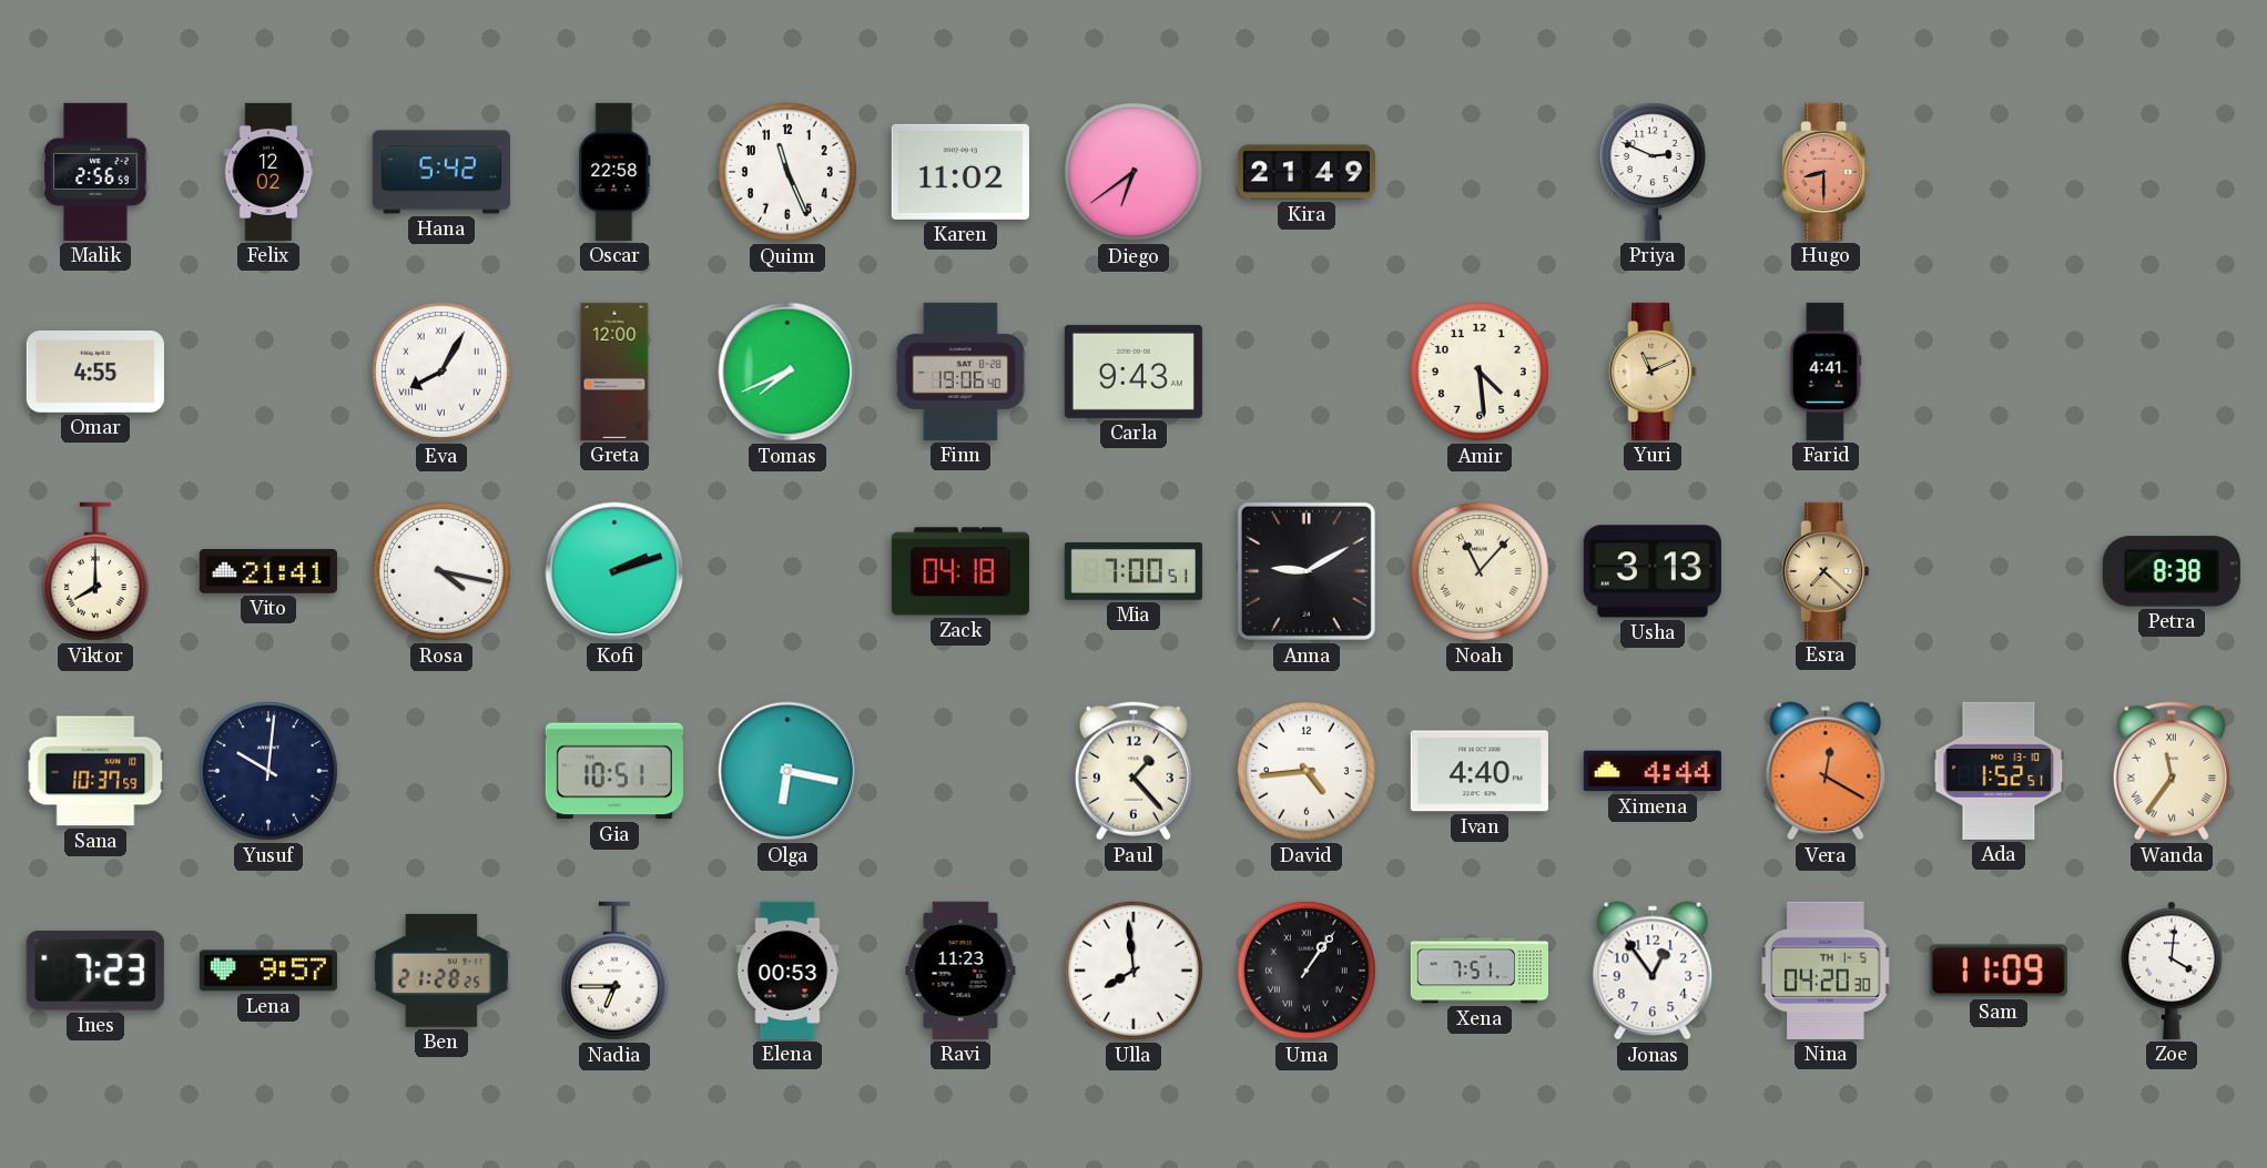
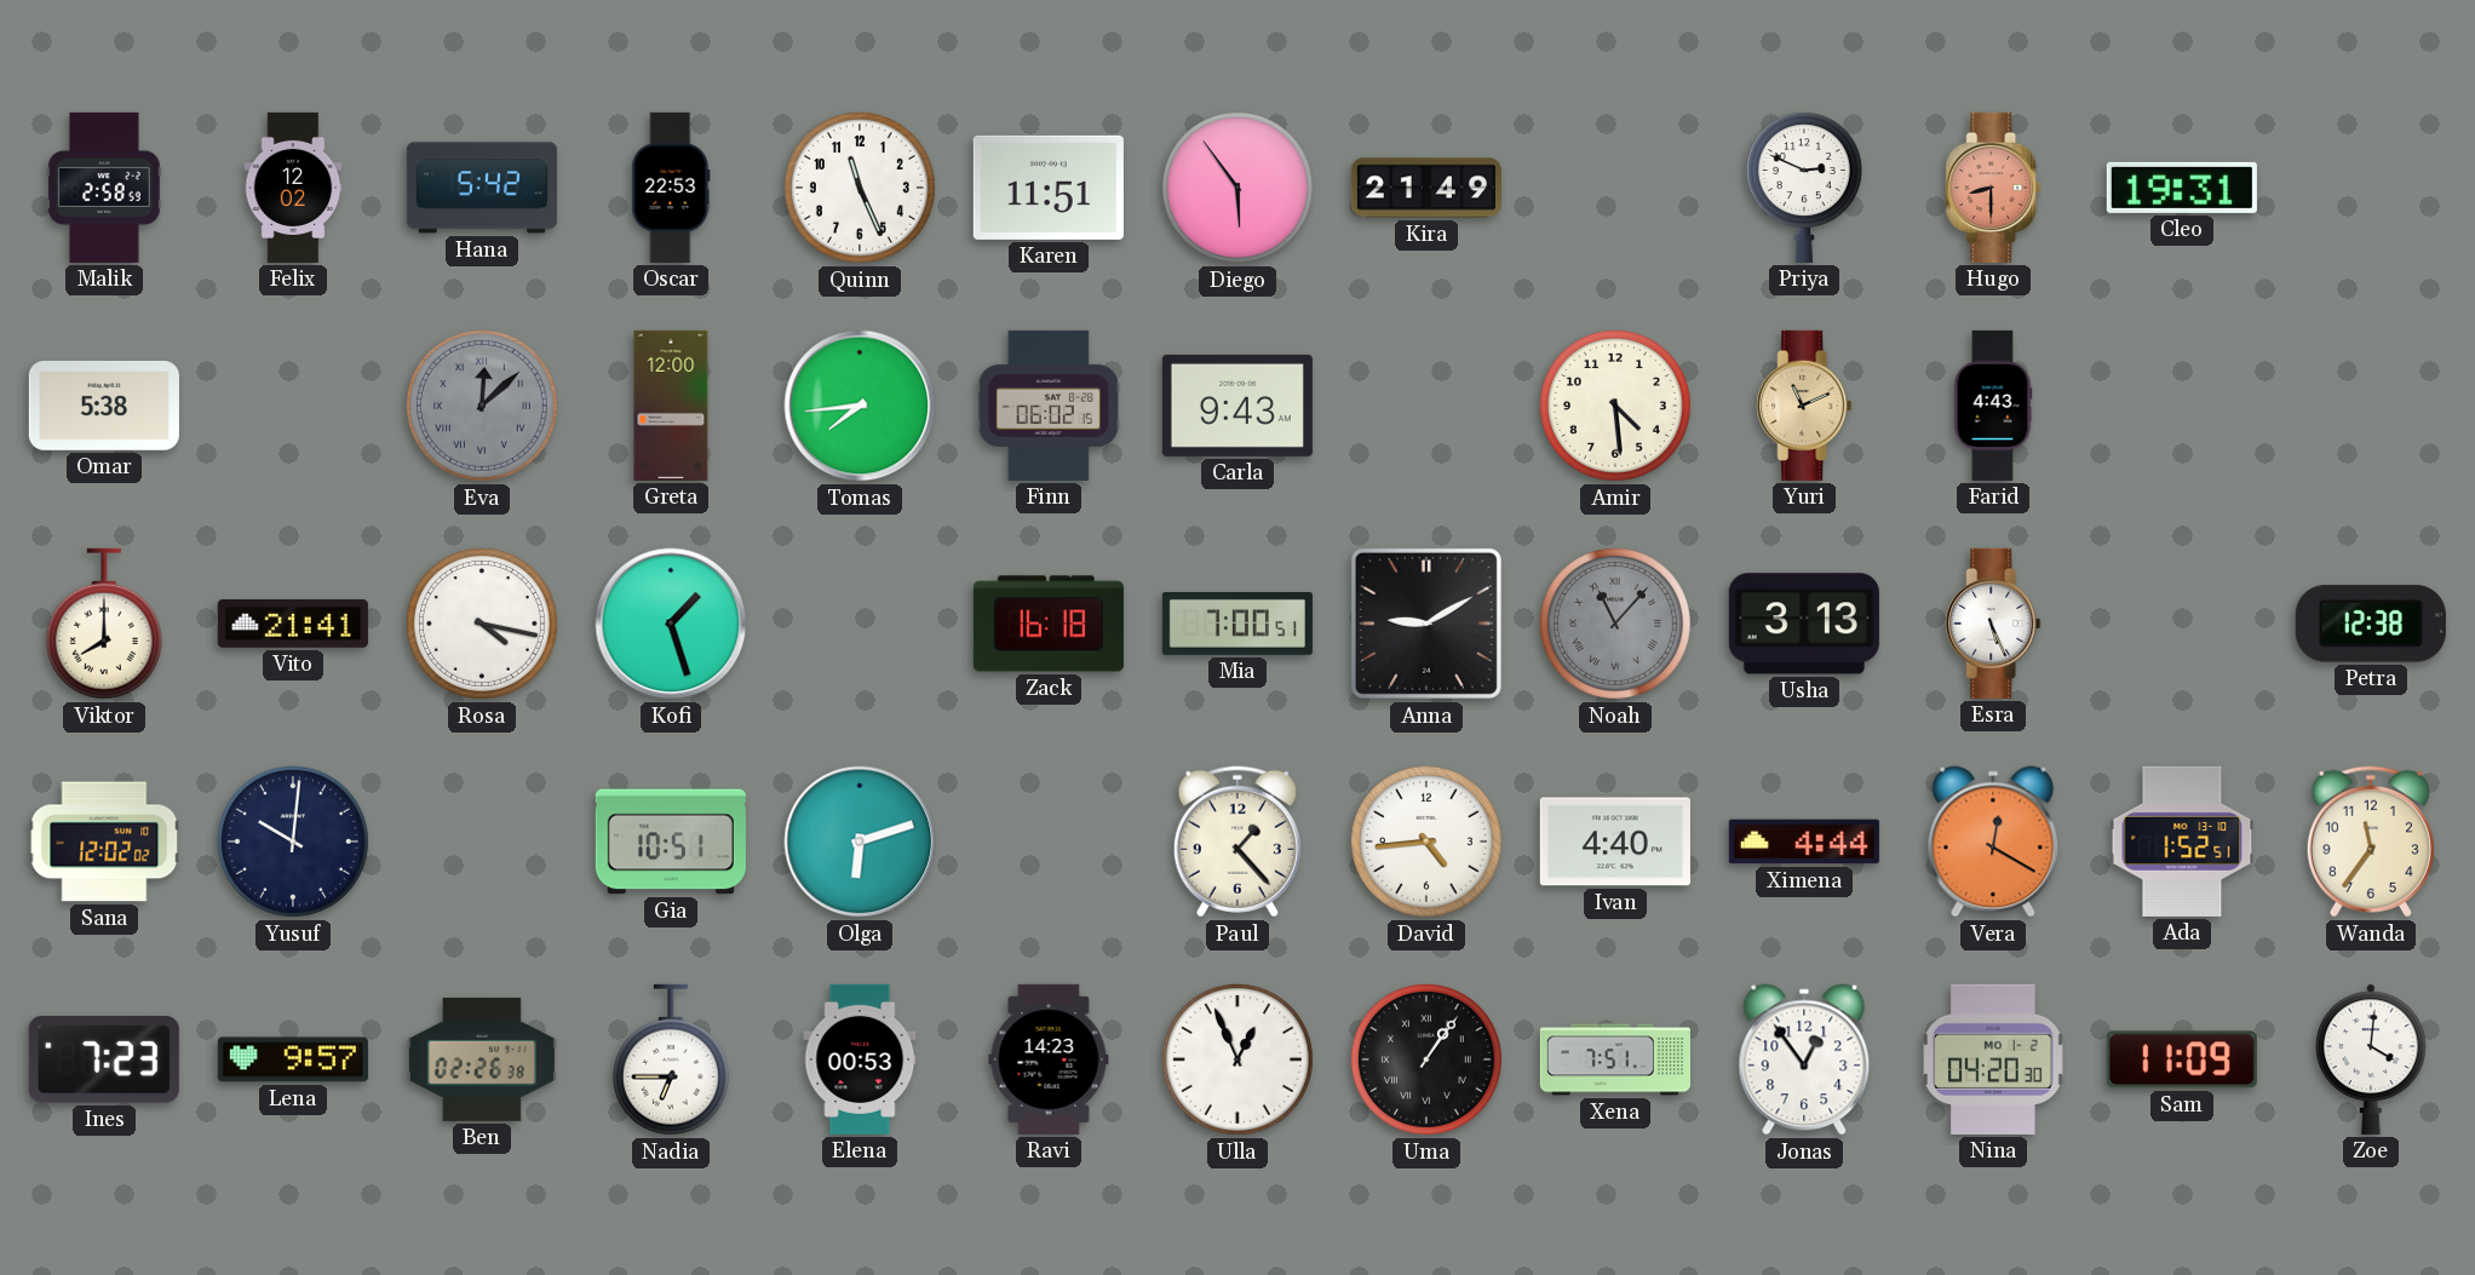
Malik: 2:56 -> 2:58
Oscar: 22:58 -> 22:53
Karen: 11:02 -> 11:51
Diego: 6:39 -> 5:54
Cleo: none -> 19:31
Omar: 4:55 -> 5:38
Eva: 8:05 -> 12:08
Eva dial: white -> grey
Tomas: 7:41 -> 7:44
Finn: 19:06 -> 06:02
Farid: 4:41 -> 4:43
Kofi: 2:12 -> 1:27
Zack: 04:18 -> 16:18
Noah dial: cream -> grey
Esra: 7:22 -> 5:26
Esra dial: champagne -> white
Petra: 8:38 -> 12:38
Sana: 10:37 -> 12:02
Olga: 6:17 -> 6:12
Wanda numerals: Roman -> Arabic
Ben: 21:28 -> 02:26
Ravi: 11:23 -> 14:23
Ulla: 7:59 -> 12:56
Nina date: TH 1-5 -> MO 1-2
